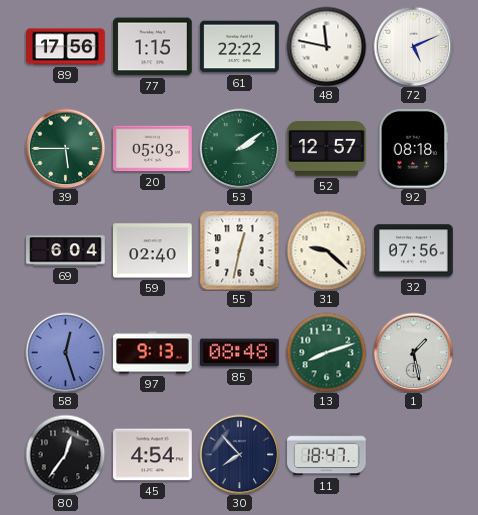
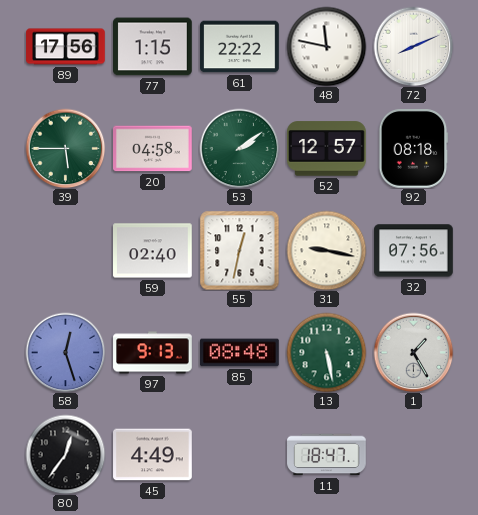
72: 5:11 -> 8:11
20: 05:03 -> 04:58
69: 6:04 -> none
31: 9:22 -> 9:17
13: 8:12 -> 5:28
1: 1:28 -> 1:25
45: 4:54 -> 4:49
30: 7:53 -> none
